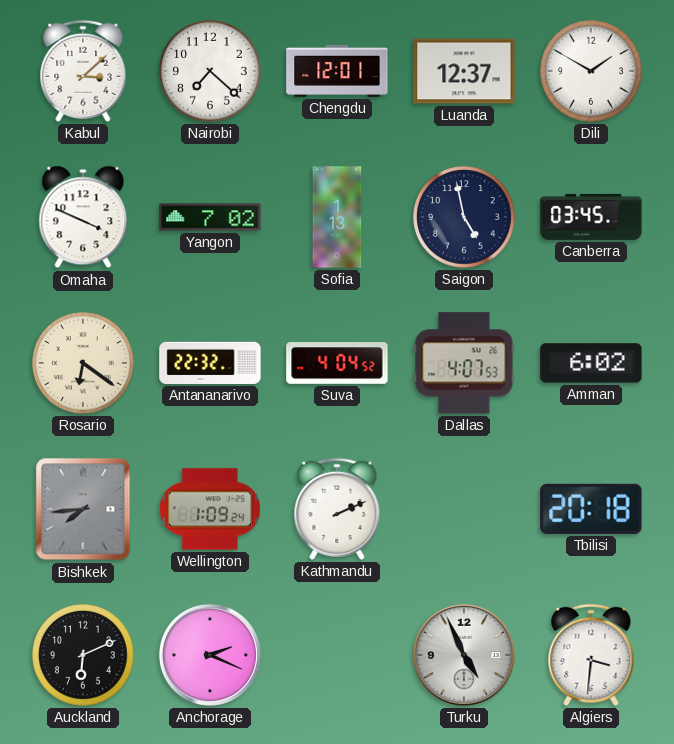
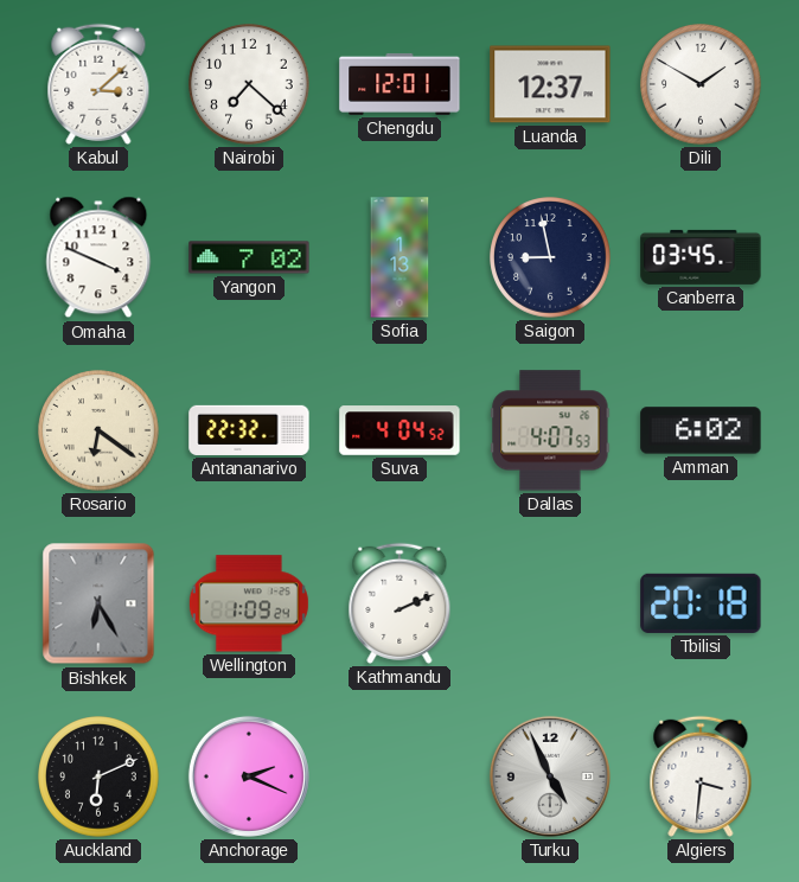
Saigon: 4:58 -> 8:58
Bishkek: 7:44 -> 6:25
